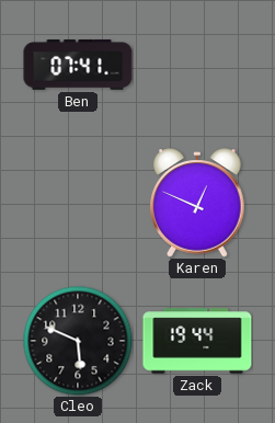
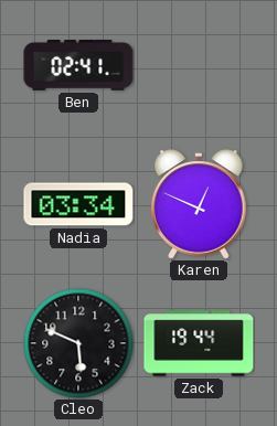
Ben: 07:41 -> 02:41
Nadia: none -> 03:34
